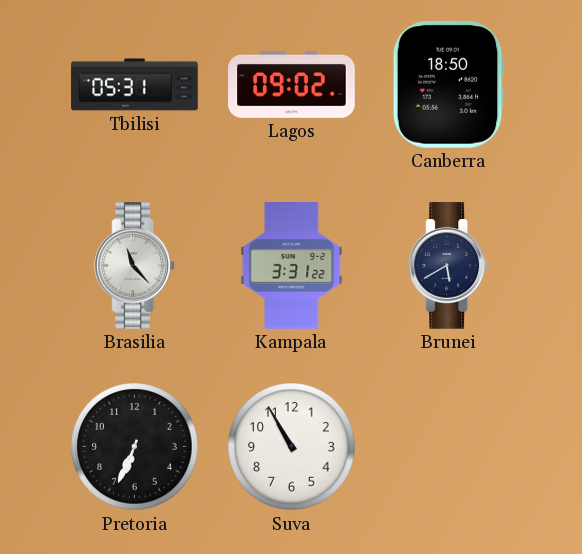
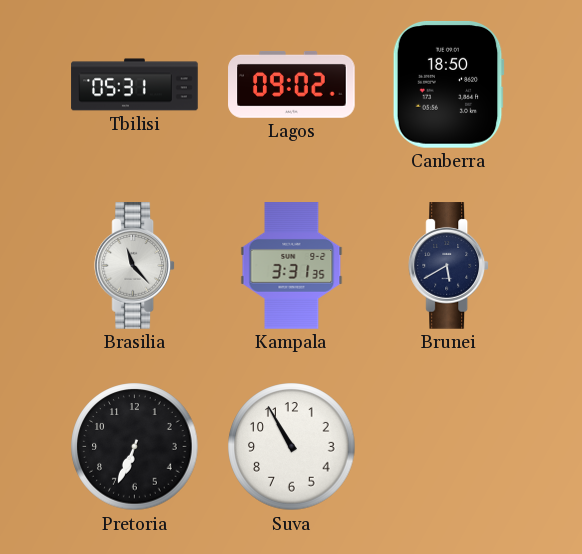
Kampala: 3:31:22 -> 3:31:35
